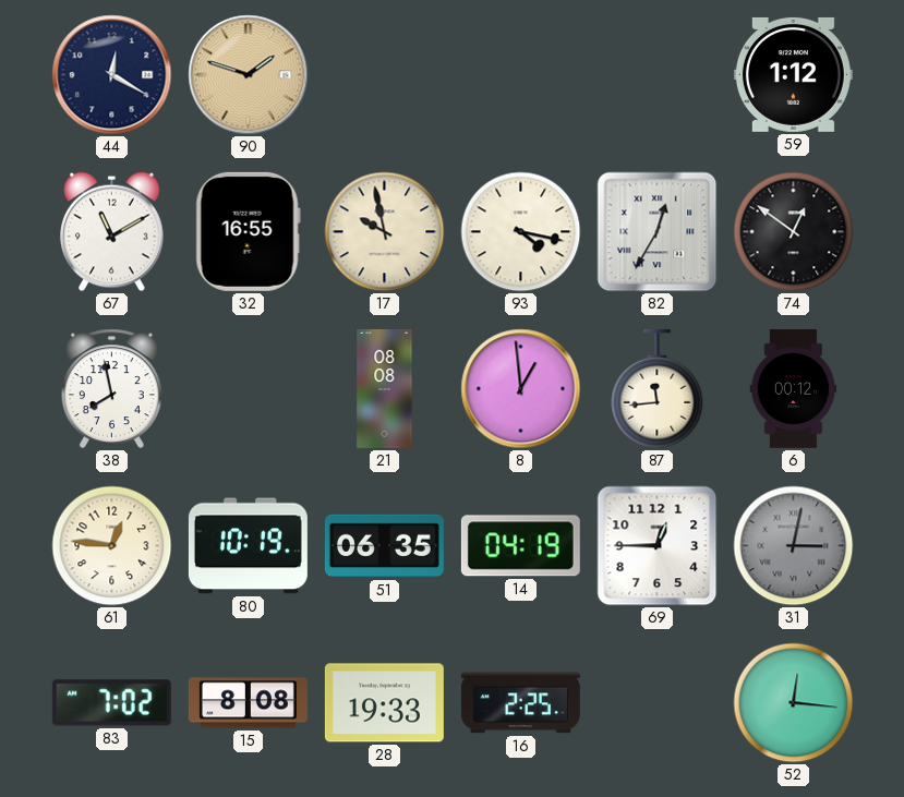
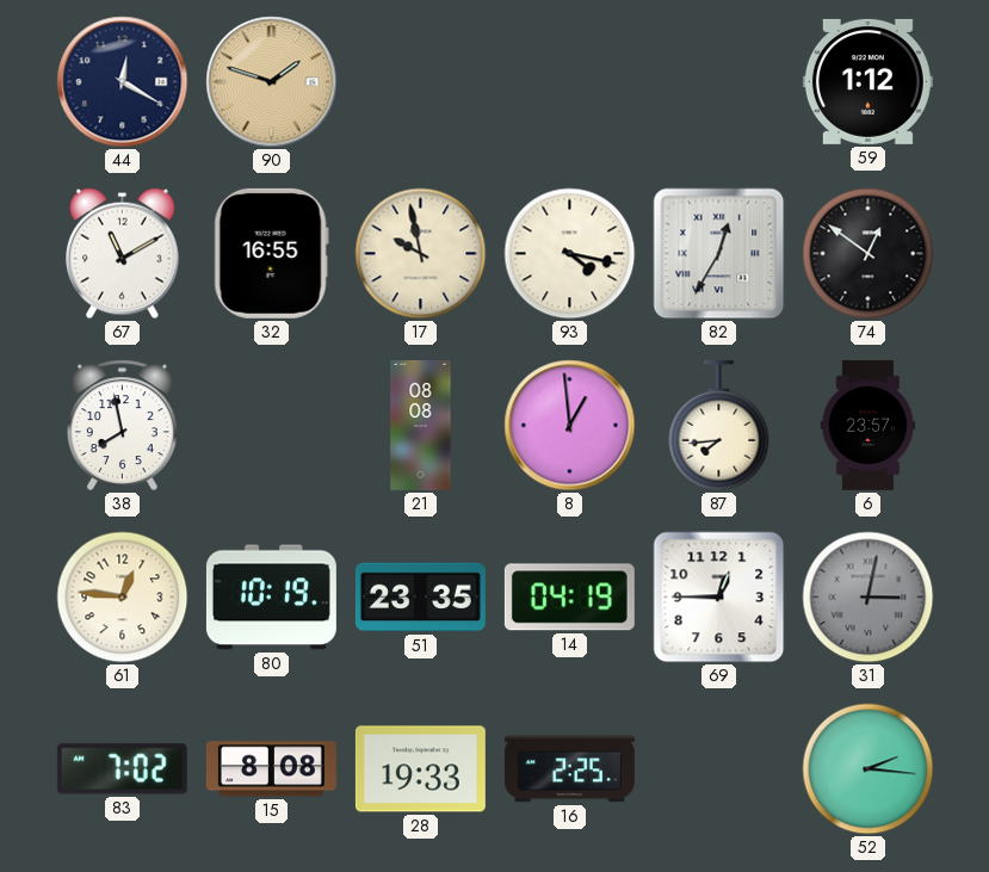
87: 11:44 -> 7:44
6: 00:12 -> 23:57
51: 06:35 -> 23:35
52: 12:16 -> 2:16
